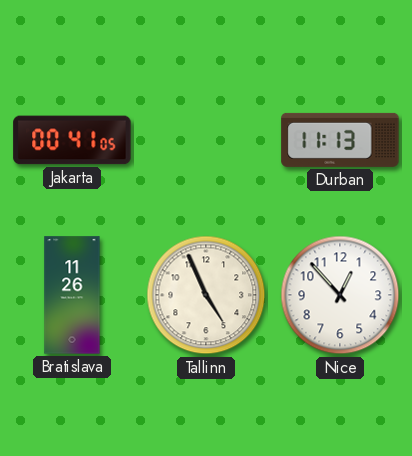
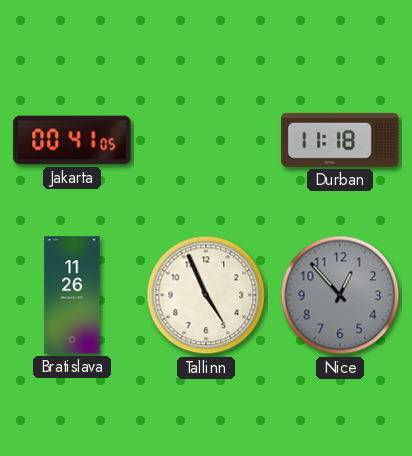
Durban: 11:13 -> 11:18
Nice dial: white -> grey
